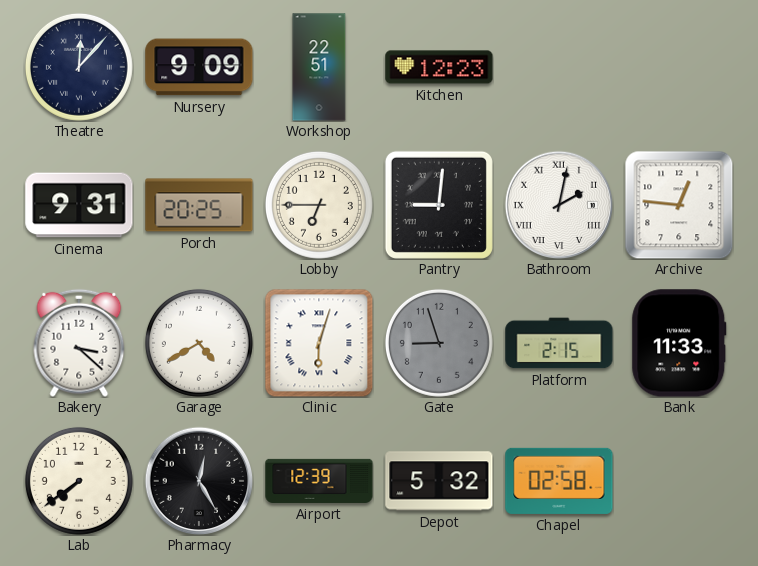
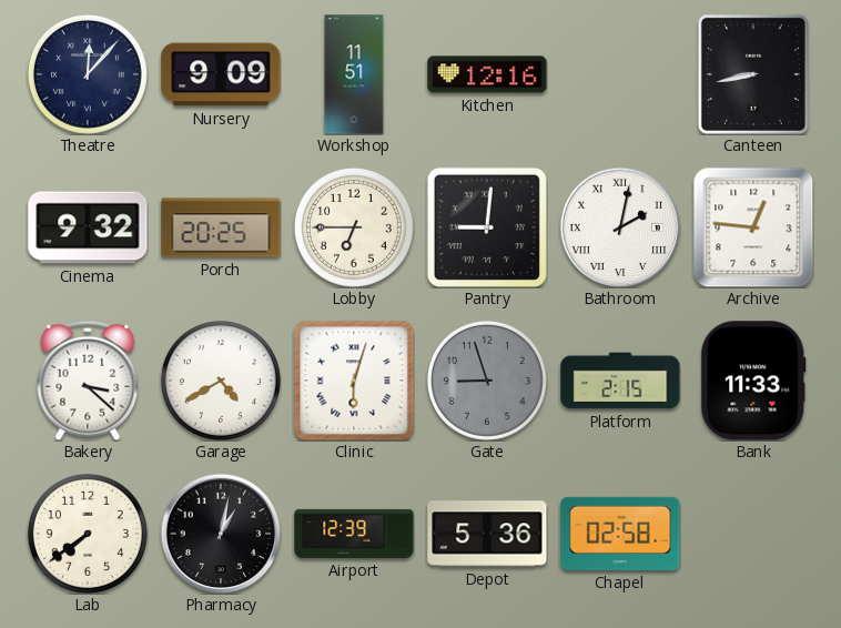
Workshop: 22:51 -> 11:51
Kitchen: 12:23 -> 12:16
Canteen: none -> 8:43
Cinema: 9:31 -> 9:32
Pharmacy: 12:25 -> 1:02
Depot: 5:32 -> 5:36
